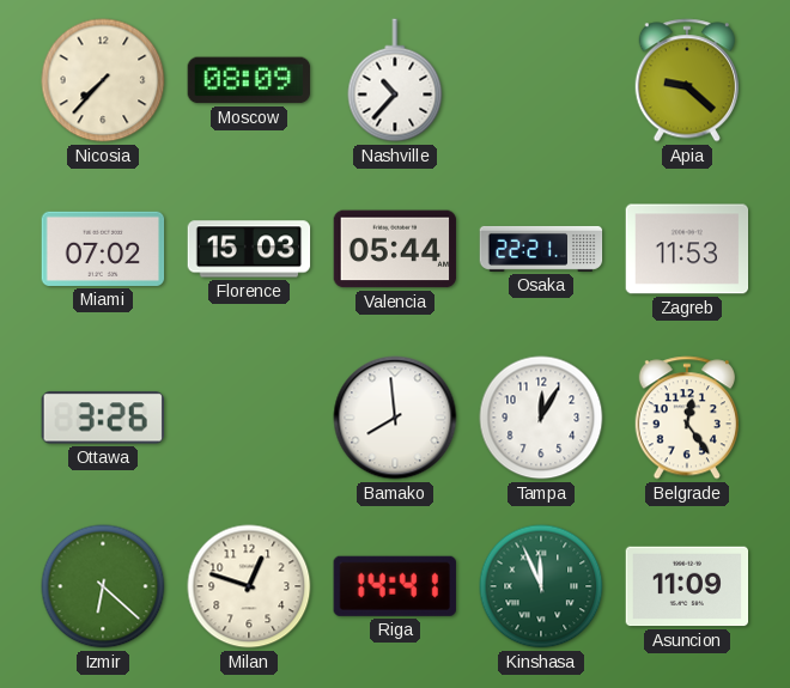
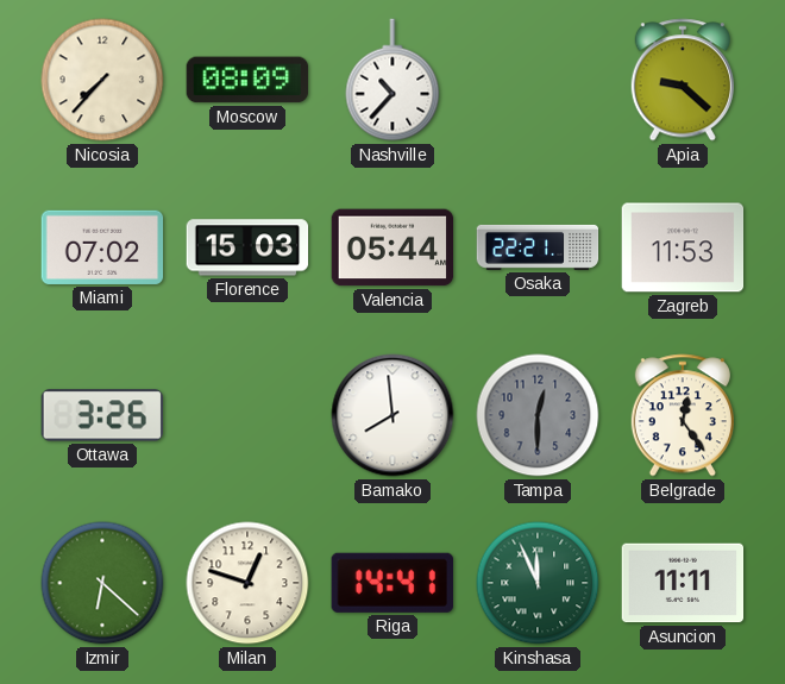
Tampa: 12:05 -> 12:30
Tampa dial: white -> grey
Asuncion: 11:09 -> 11:11
